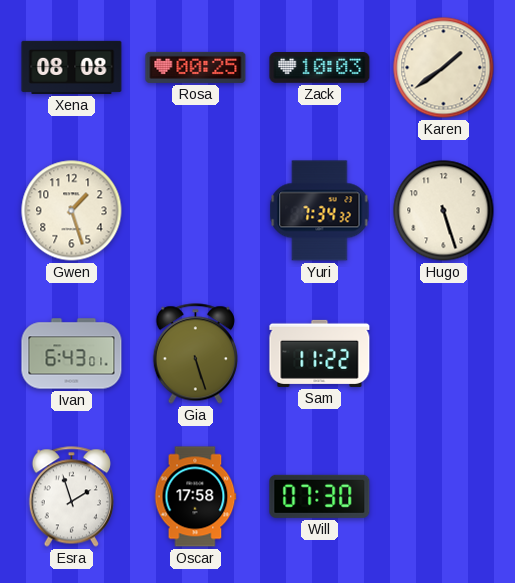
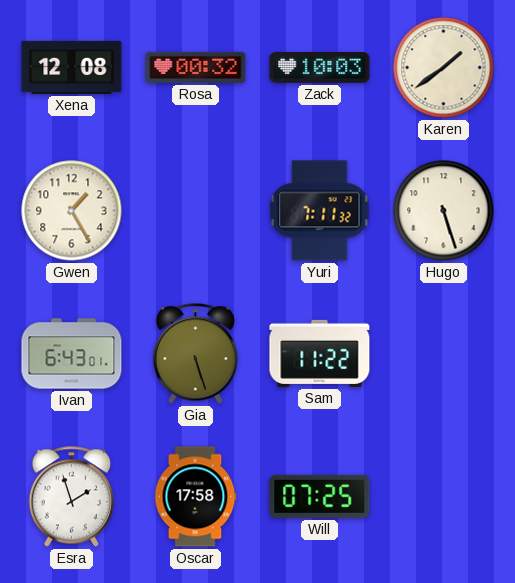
Xena: 08:08 -> 12:08
Rosa: 00:25 -> 00:32
Gwen: 1:27 -> 1:25
Yuri: 7:34 -> 7:11
Will: 07:30 -> 07:25
